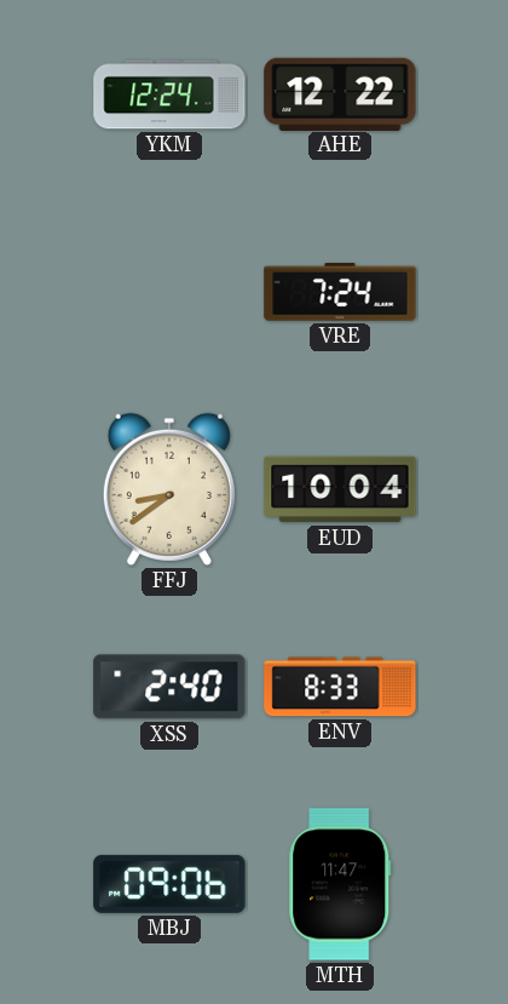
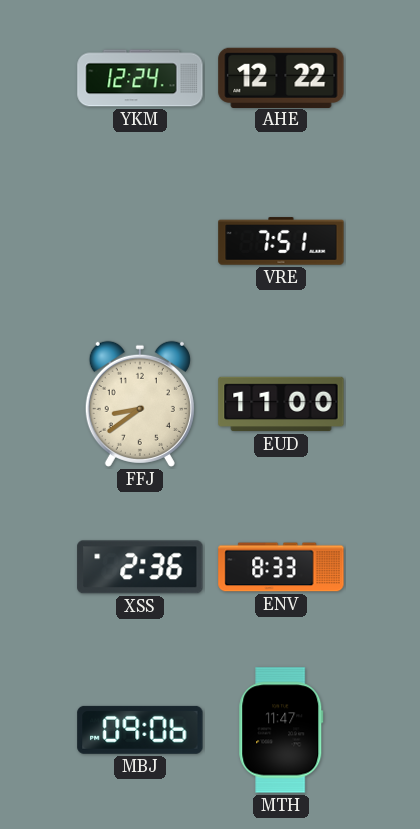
VRE: 7:24 -> 7:51
EUD: 10:04 -> 11:00
XSS: 2:40 -> 2:36
